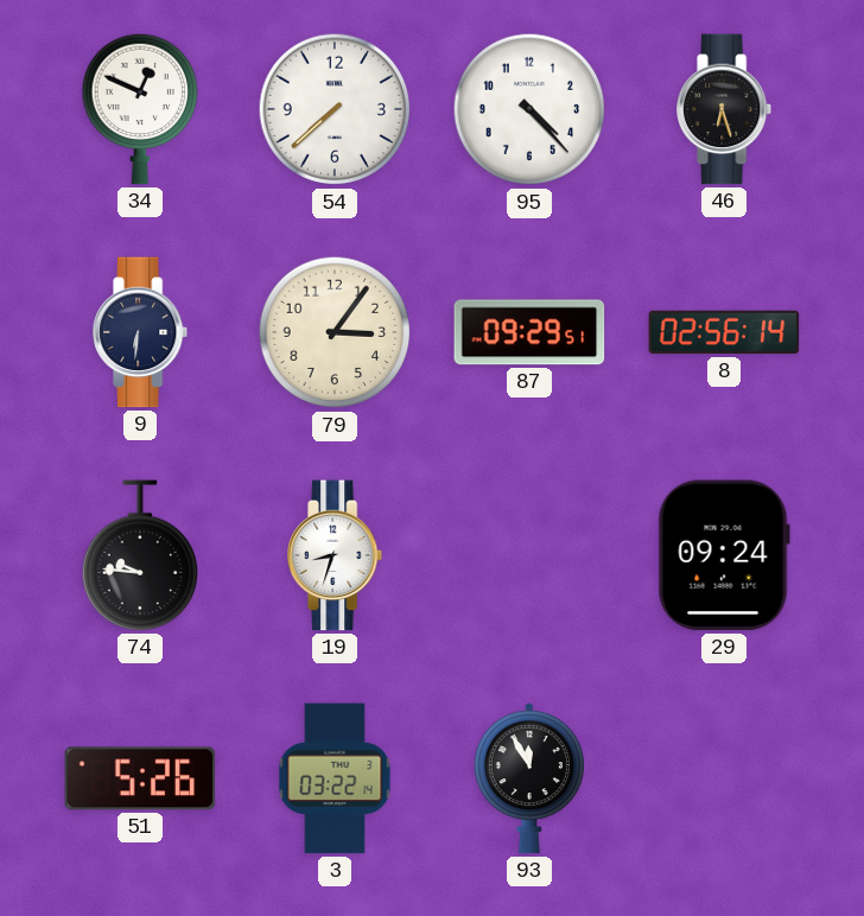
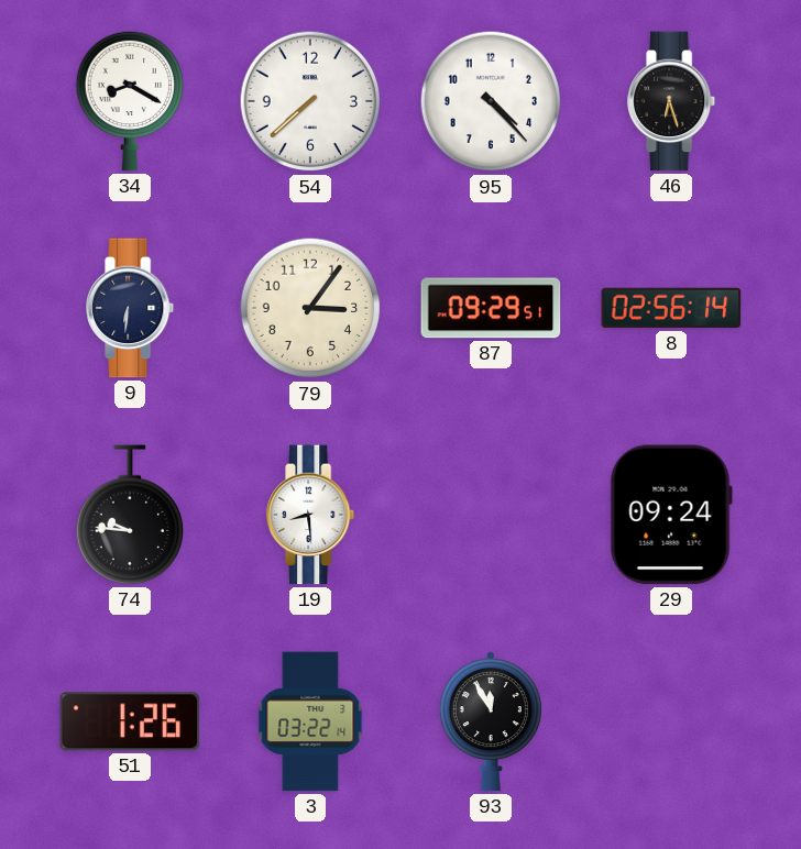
34: 12:49 -> 8:20
19: 8:33 -> 8:29
51: 5:26 -> 1:26
